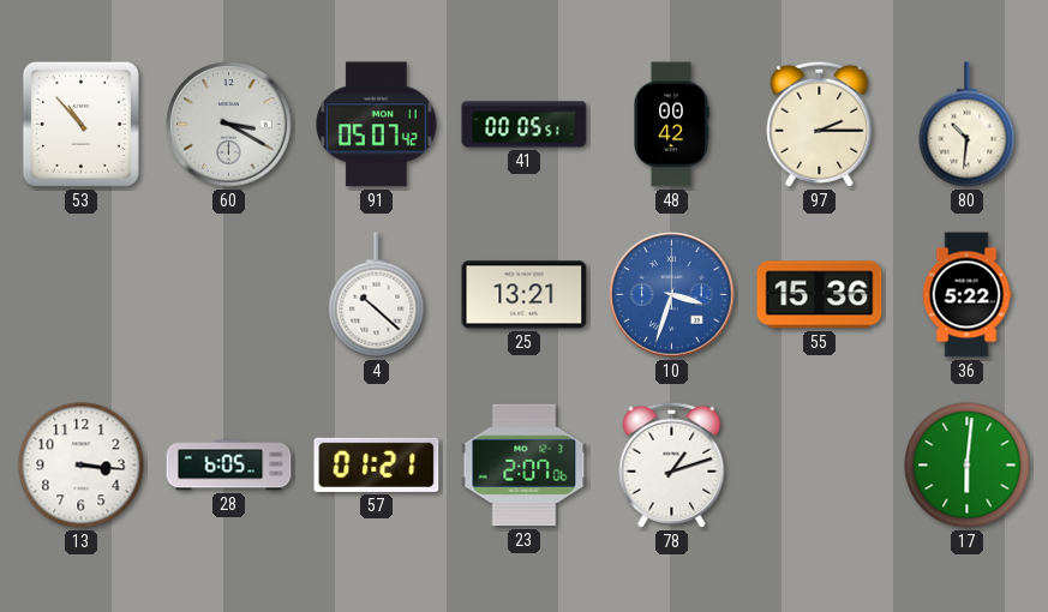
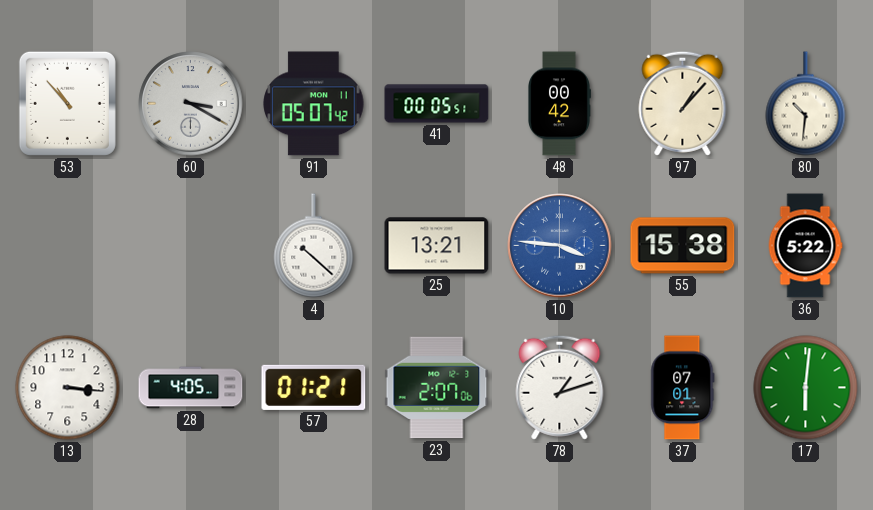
97: 2:15 -> 1:07
10: 3:33 -> 3:46
55: 15:36 -> 15:38
28: 6:05 -> 4:05
37: none -> 07:01
